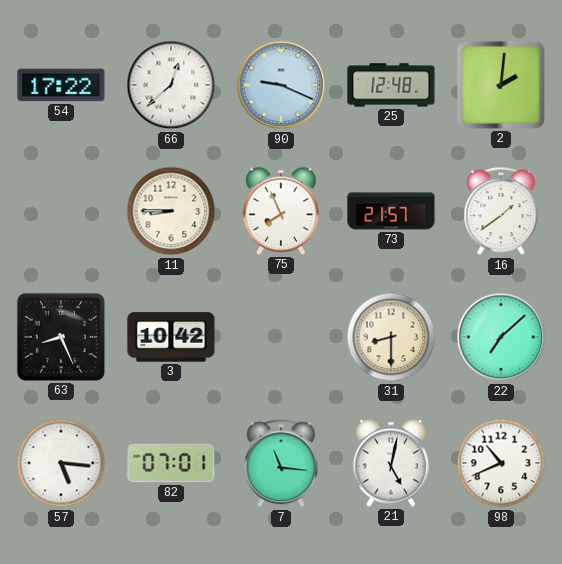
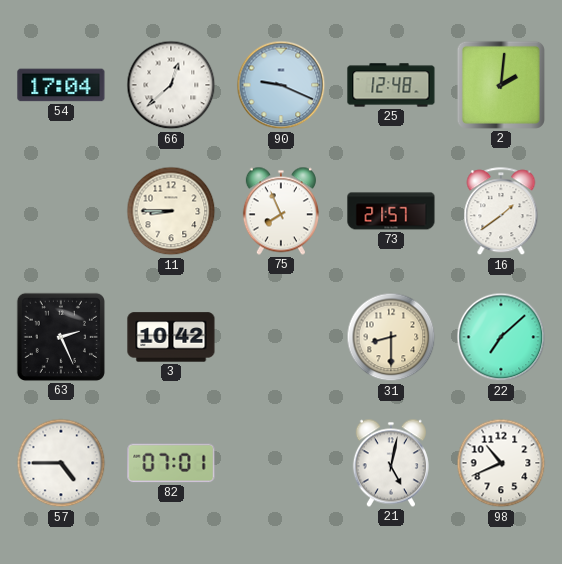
54: 17:22 -> 17:04
63: 8:26 -> 2:26
57: 5:16 -> 4:45
7: 11:16 -> none
